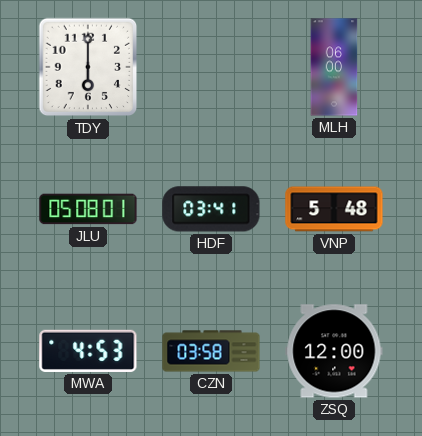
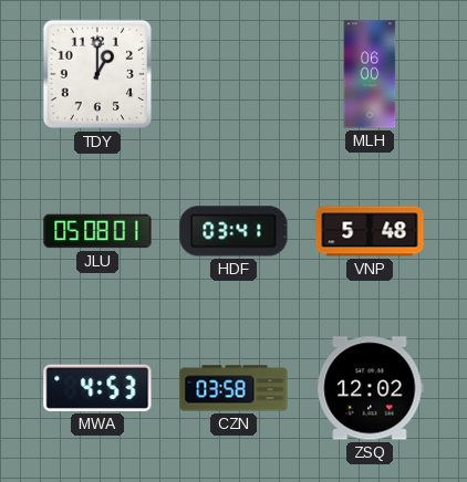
TDY: 6:00 -> 1:00
ZSQ: 12:00 -> 12:02
